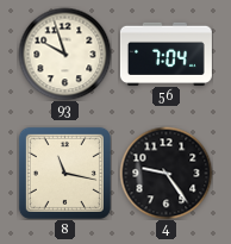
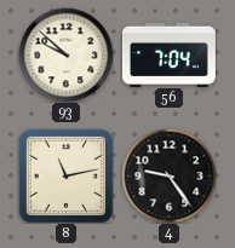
93: 9:57 -> 9:52
8: 11:17 -> 11:13
